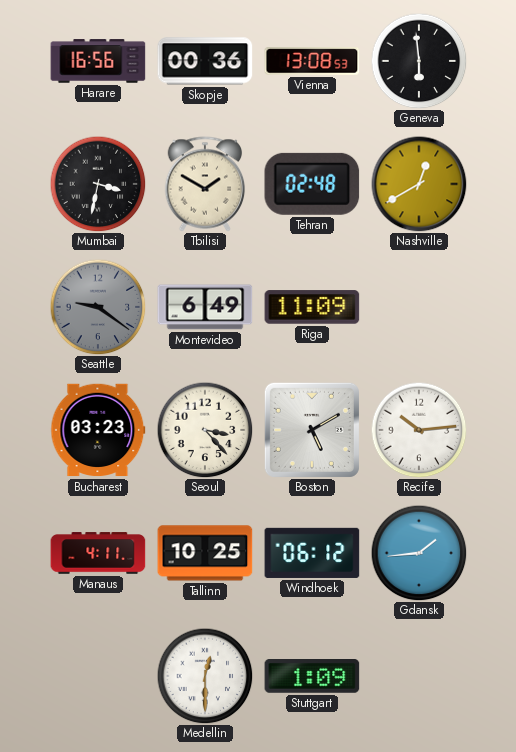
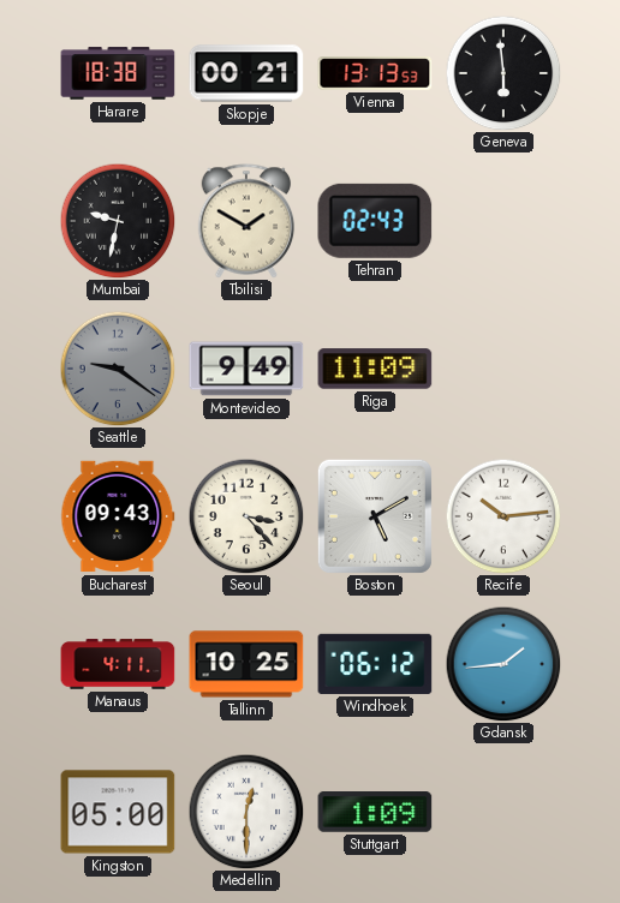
Harare: 16:56 -> 18:38
Skopje: 00:36 -> 00:21
Vienna: 13:08 -> 13:13
Mumbai: 3:32 -> 9:32
Tehran: 02:48 -> 02:43
Nashville: 12:40 -> none
Montevideo: 6:49 -> 9:49
Bucharest: 03:23 -> 09:43
Kingston: none -> 05:00
